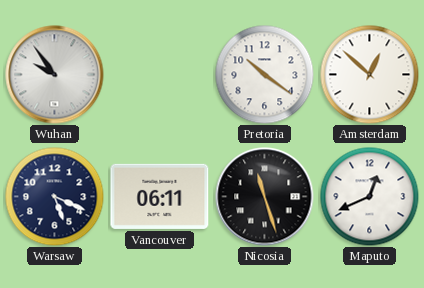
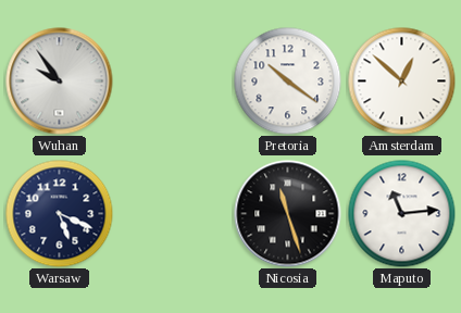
Vancouver: 06:11 -> none
Maputo: 12:41 -> 11:14
